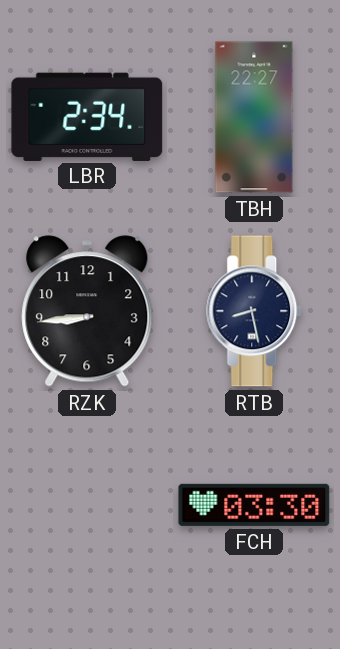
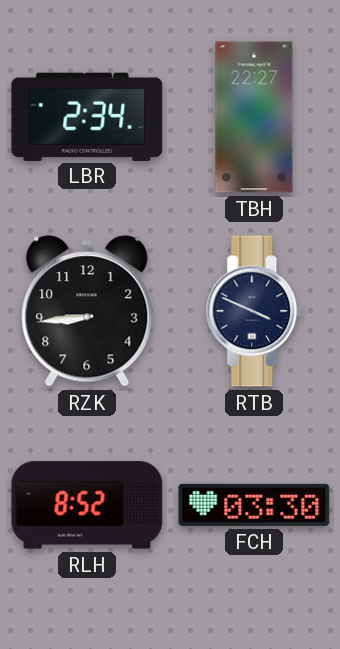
RTB: 8:28 -> 3:49
RLH: none -> 8:52
